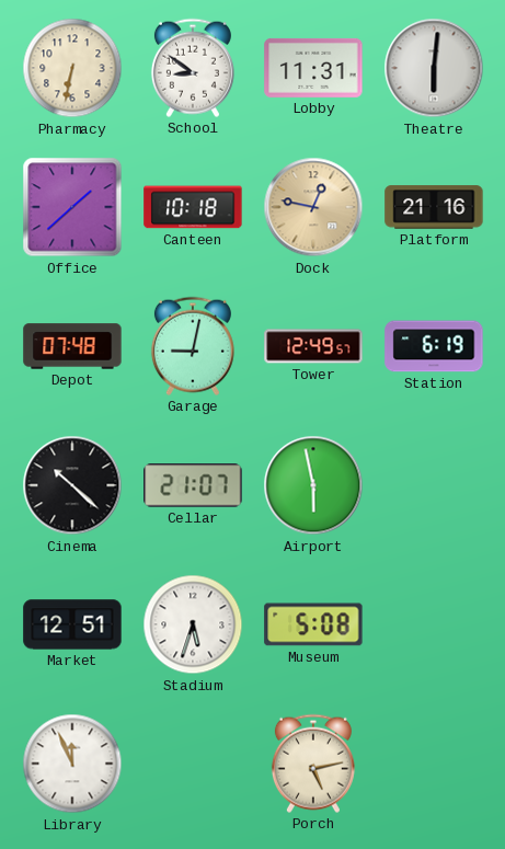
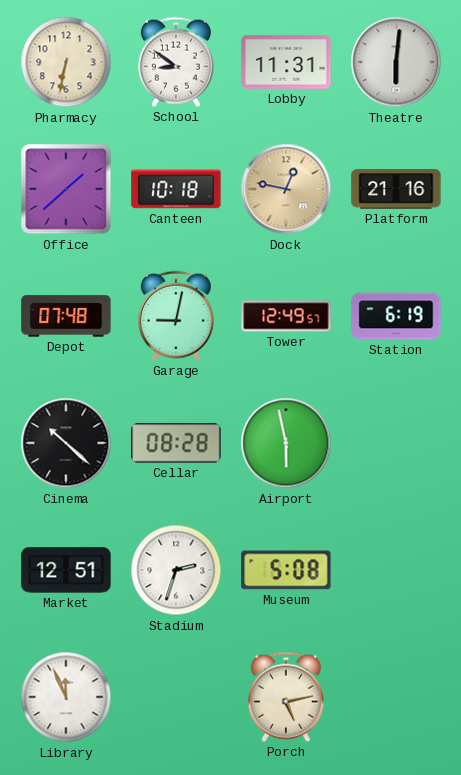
Cellar: 21:07 -> 08:28
Stadium: 5:33 -> 2:33
